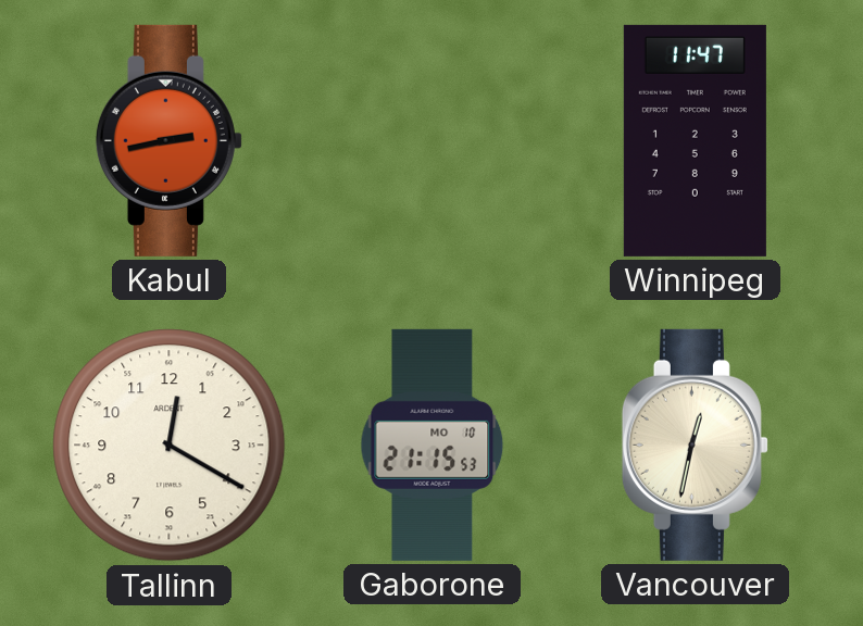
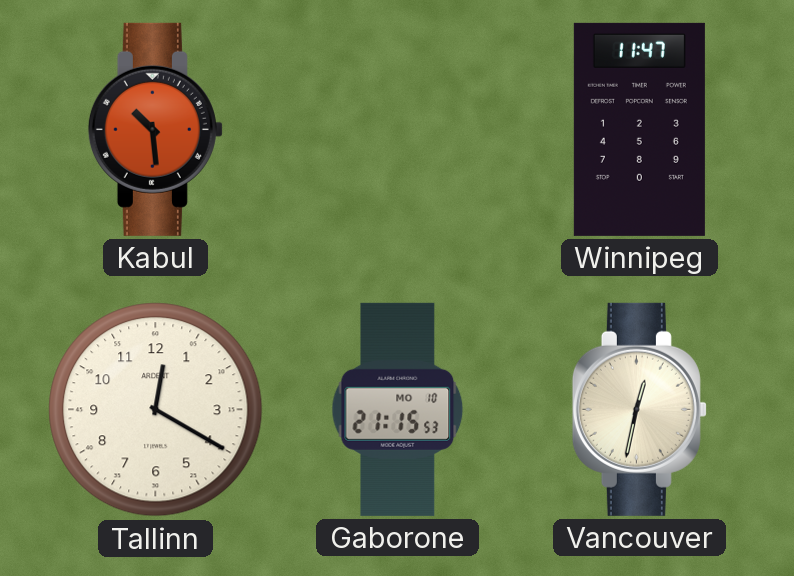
Kabul: 2:43 -> 10:29
